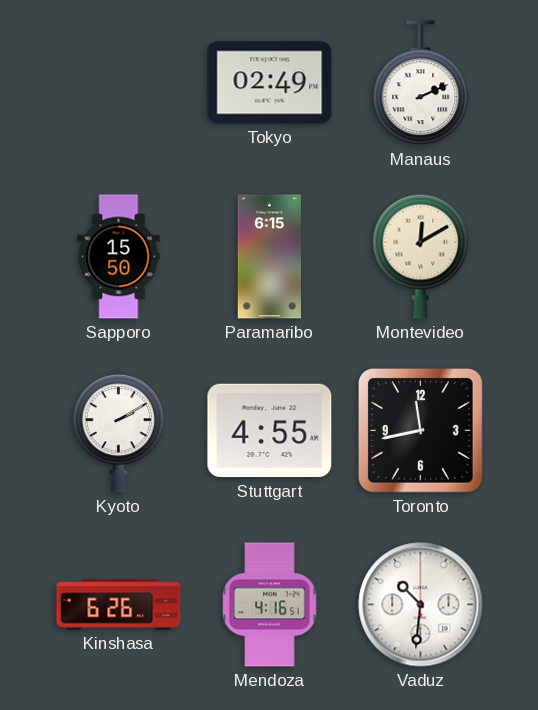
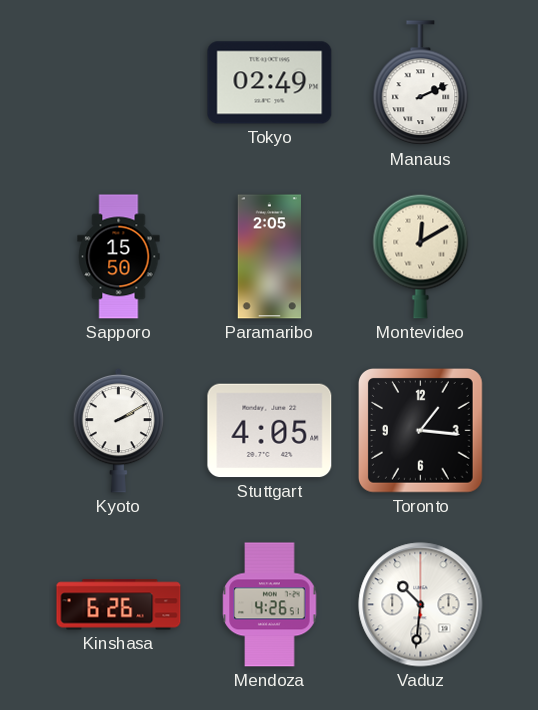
Paramaribo: 6:15 -> 2:05
Stuttgart: 4:55 -> 4:05
Toronto: 11:43 -> 1:16
Mendoza: 4:16 -> 4:26
